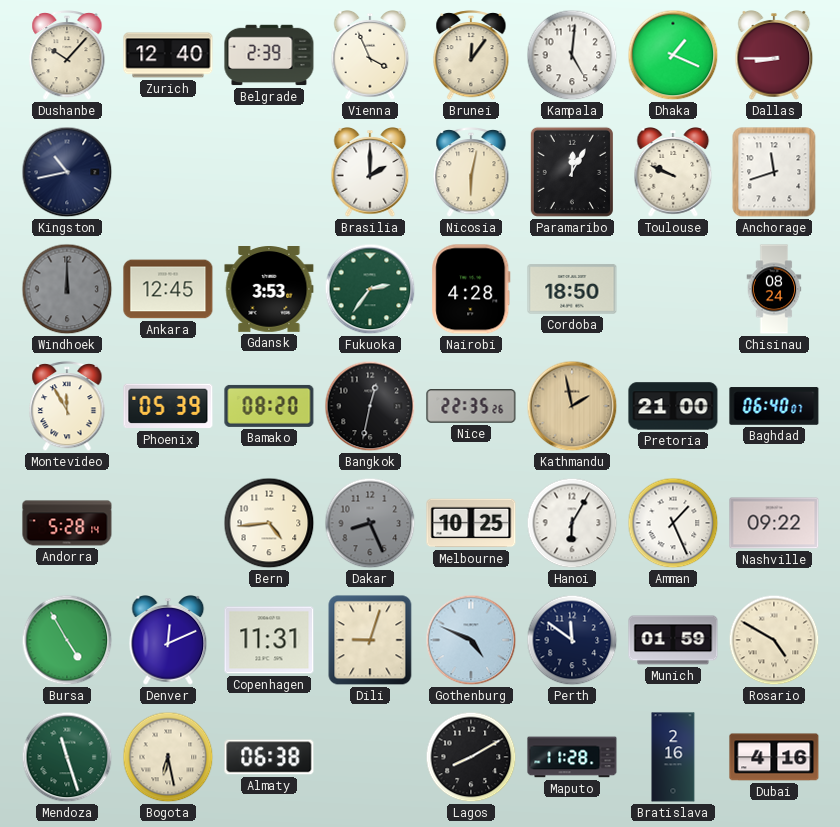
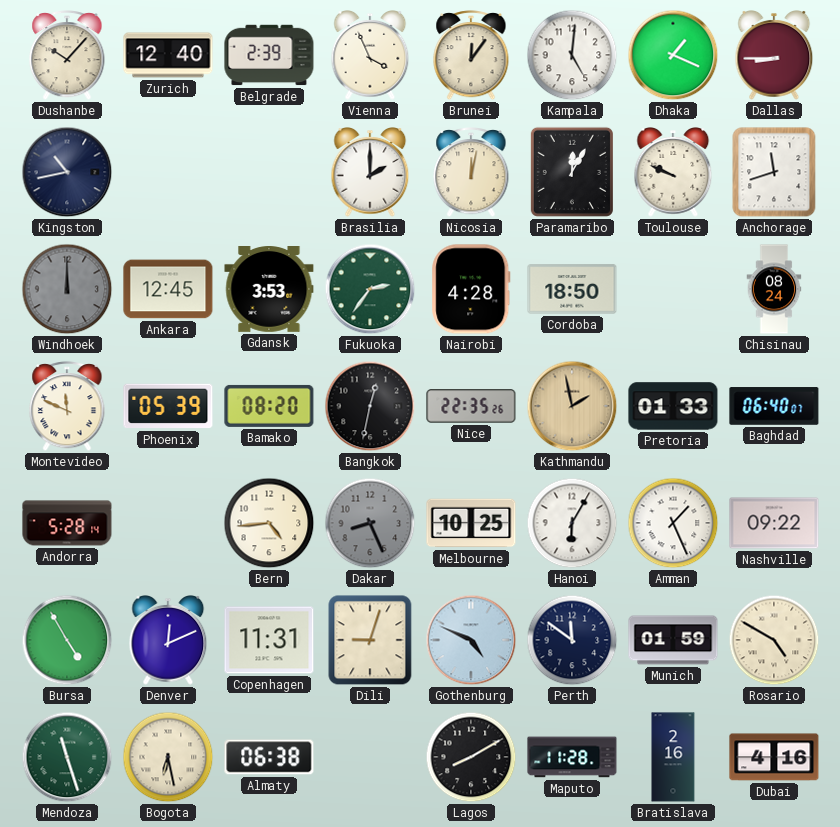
Nicosia: 6:02 -> 12:02
Montevideo: 11:55 -> 11:49
Pretoria: 21:00 -> 01:33
